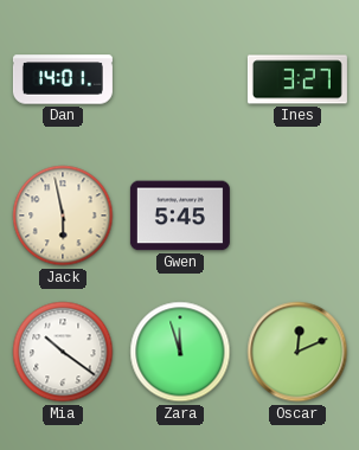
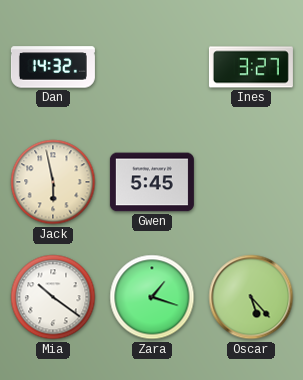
Dan: 14:01 -> 14:32
Zara: 11:57 -> 1:18
Oscar: 12:11 -> 5:23
